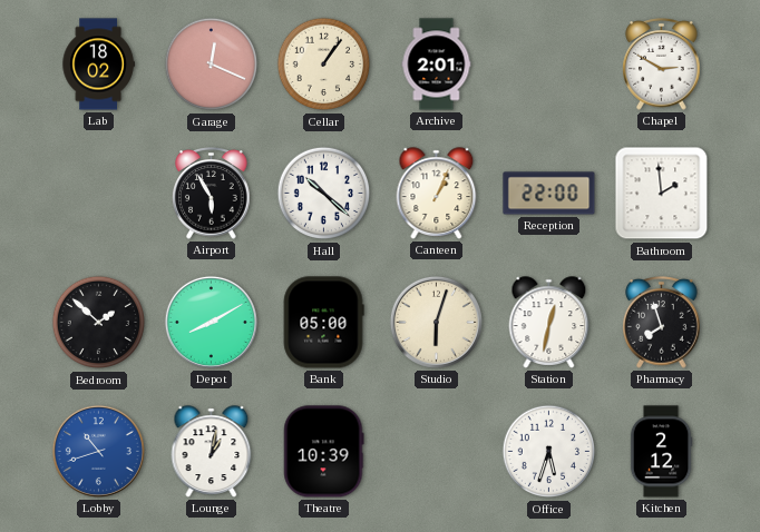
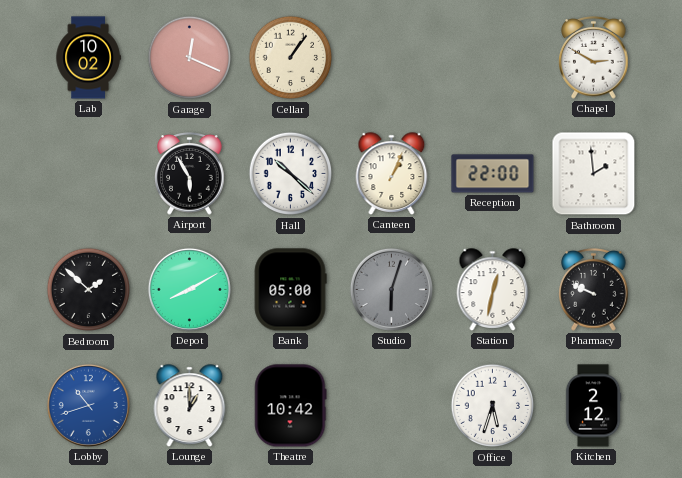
Lab: 18:02 -> 10:02
Archive: 2:01 -> none
Studio dial: cream -> grey
Pharmacy: 7:57 -> 9:49
Lounge: 1:02 -> 1:00
Theatre: 10:39 -> 10:42
